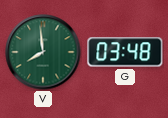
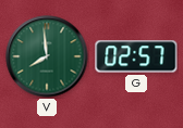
G: 03:48 -> 02:57
